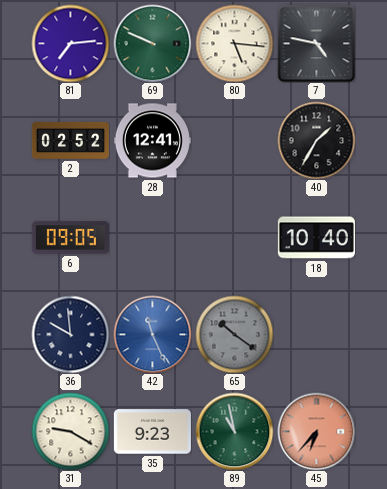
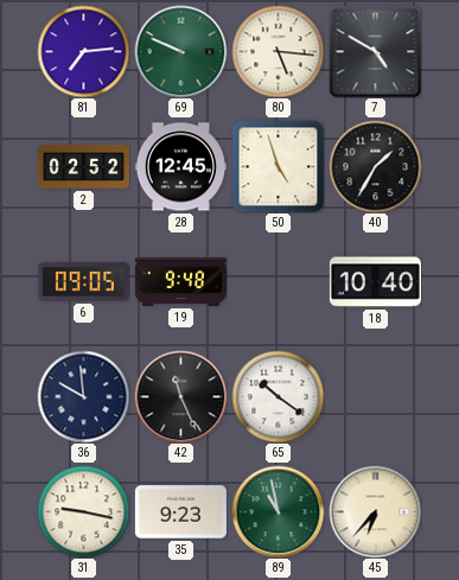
7: 4:47 -> 4:50
28: 12:41 -> 12:45
50: none -> 4:57
19: none -> 9:48
42 dial: blue -> black
65 dial: grey -> white
31: 9:20 -> 9:17
45 dial: salmon -> cream
